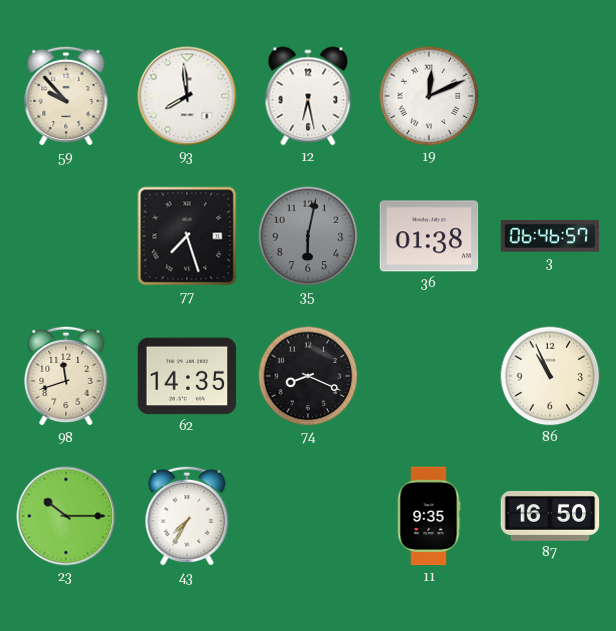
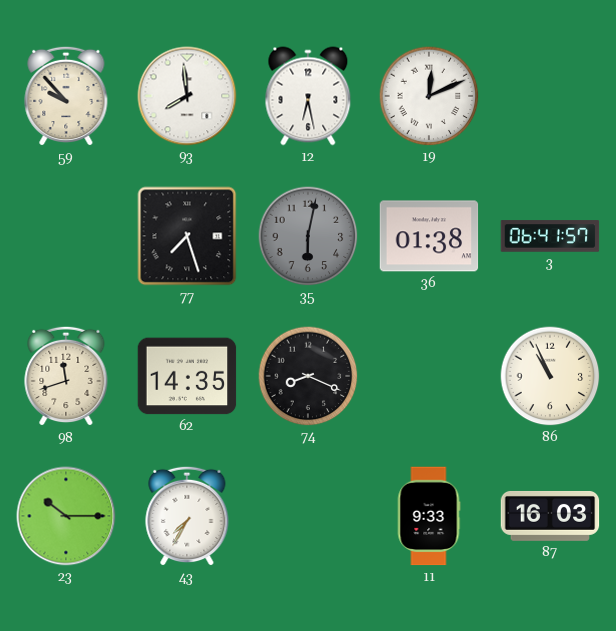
3: 06:46 -> 06:41
11: 9:35 -> 9:33
87: 16:50 -> 16:03
